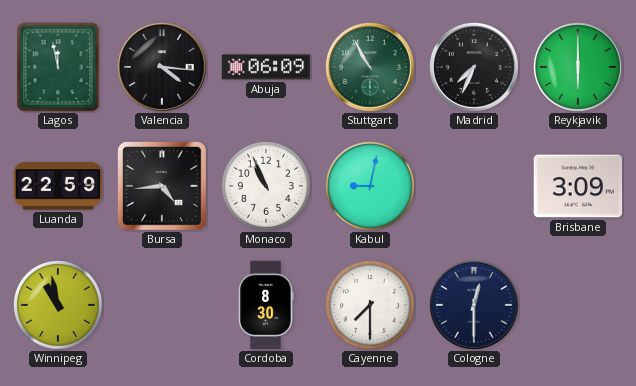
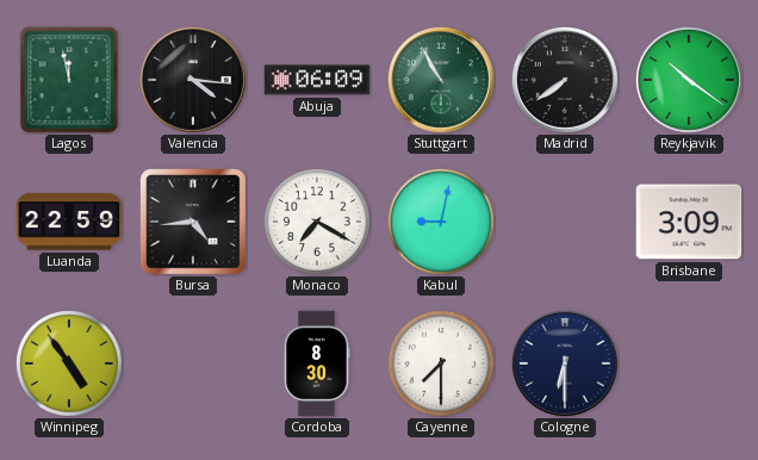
Madrid: 7:34 -> 7:39
Reykjavik: 6:00 -> 10:21
Monaco: 10:56 -> 7:20
Winnipeg: 10:58 -> 4:54
Cologne: 12:30 -> 6:30
